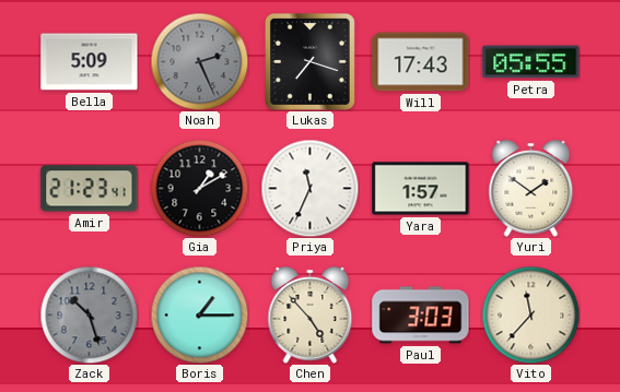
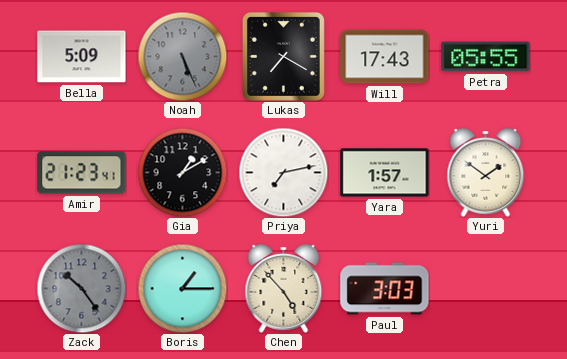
Noah: 2:26 -> 5:26
Lukas: 7:18 -> 7:20
Priya: 11:34 -> 7:13
Zack: 10:27 -> 10:24
Vito: 11:37 -> none
